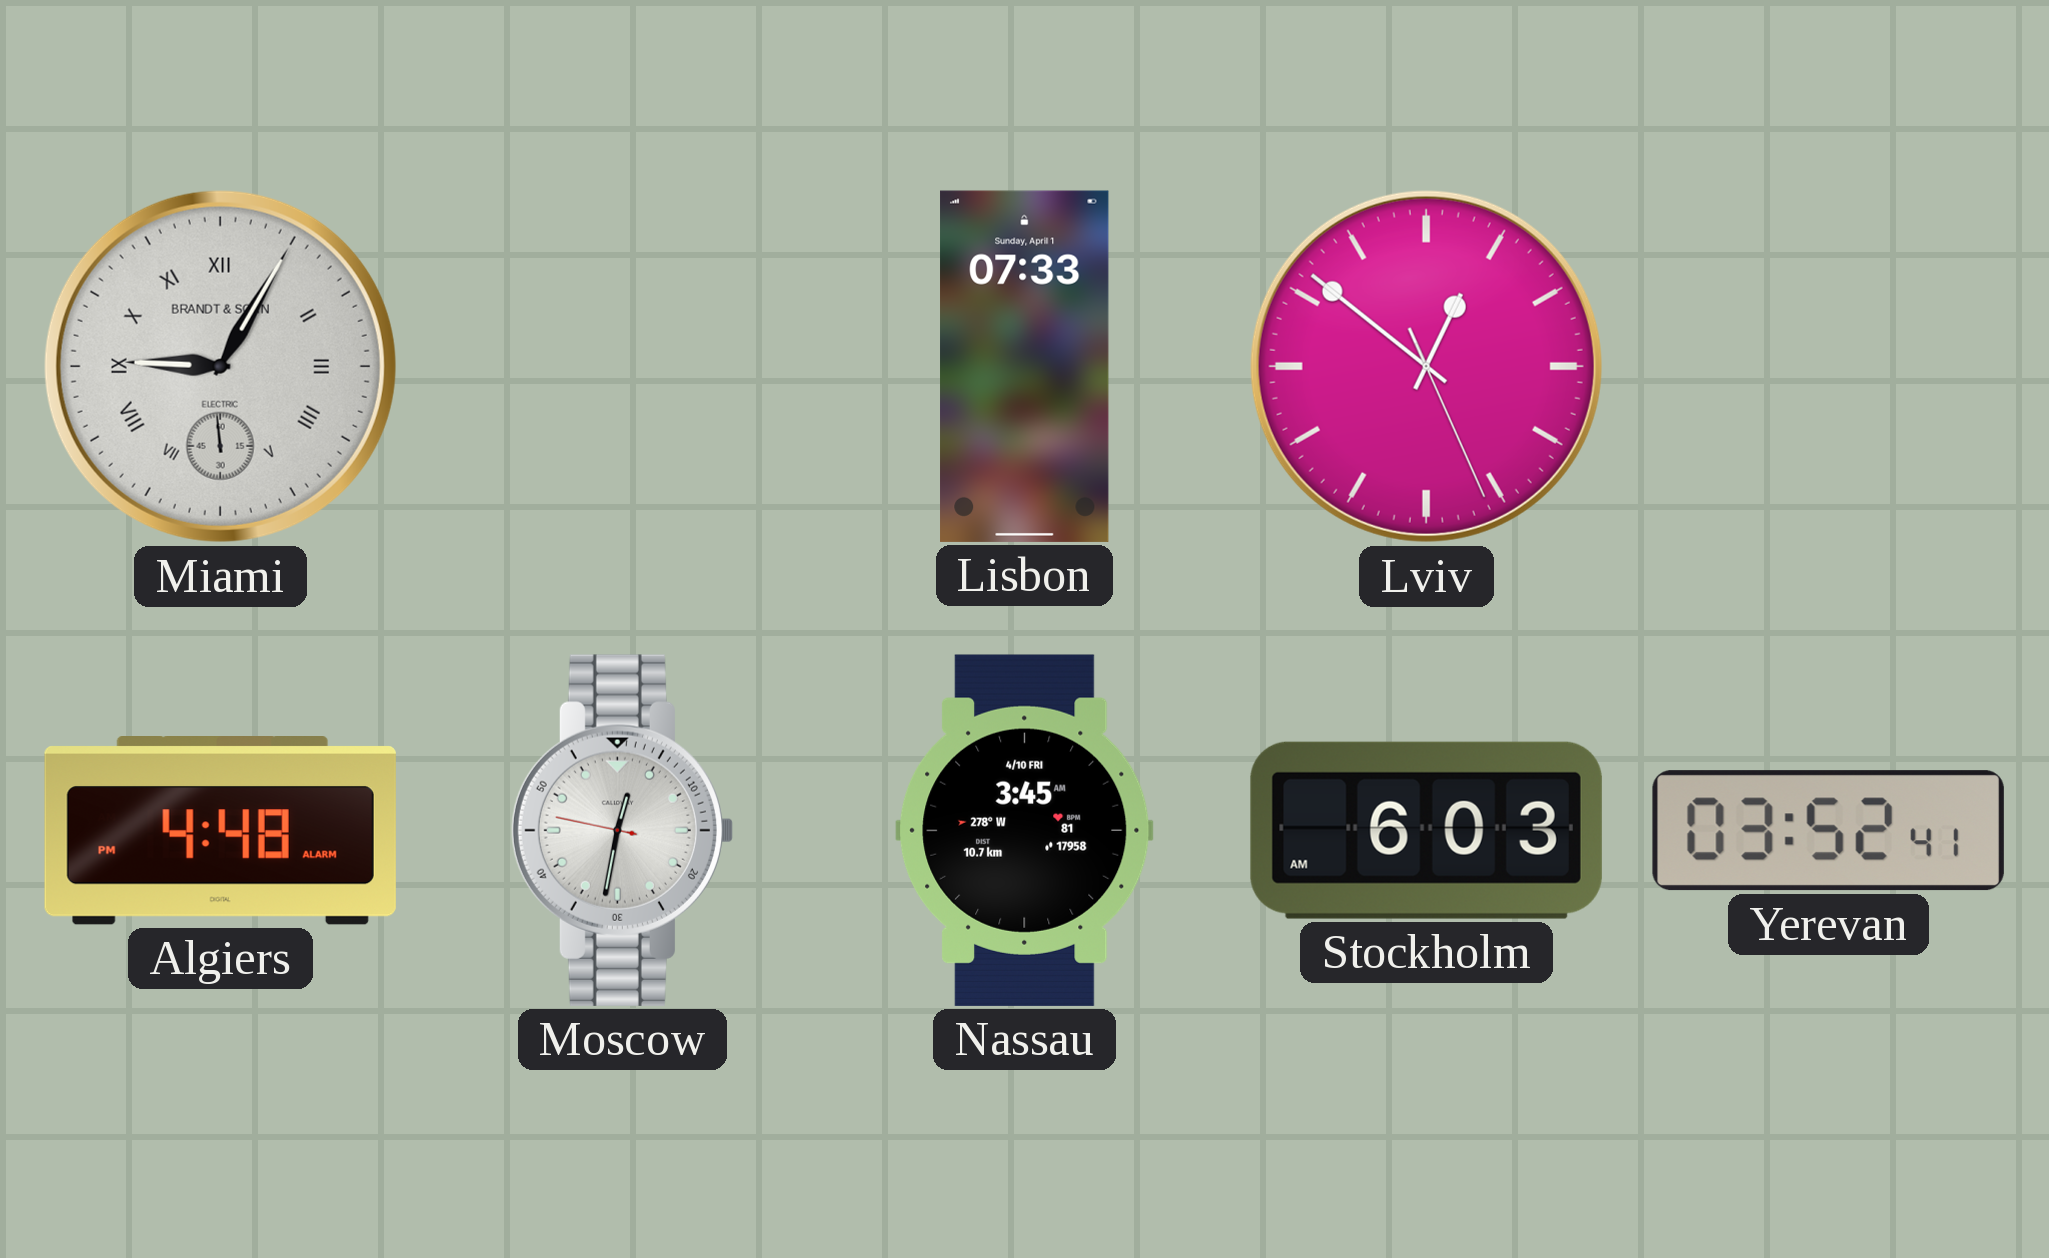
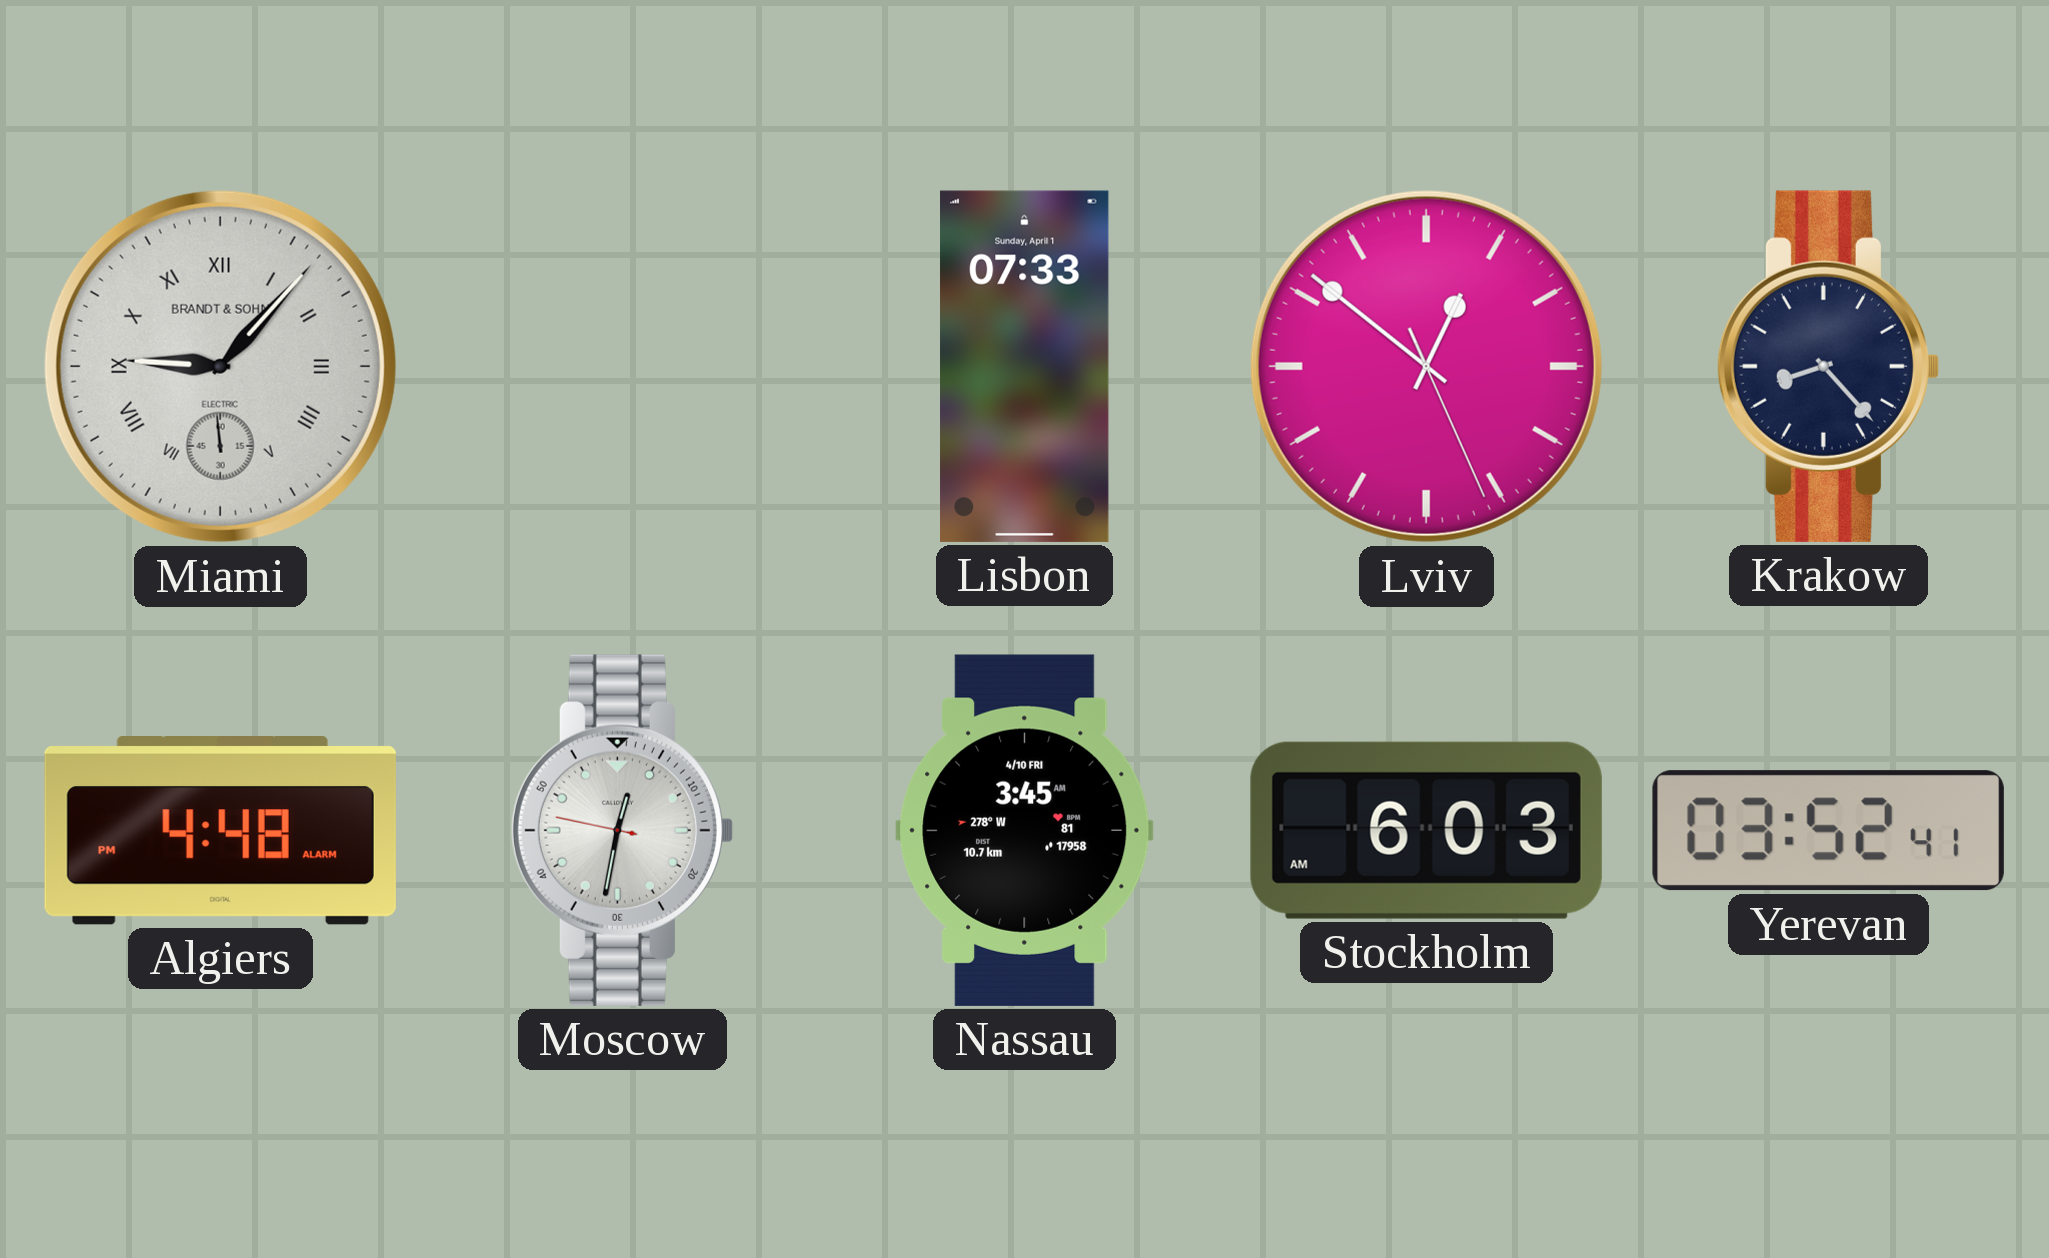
Miami: 9:04 -> 9:06
Krakow: none -> 8:23
